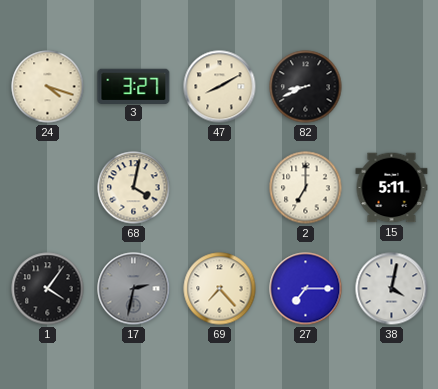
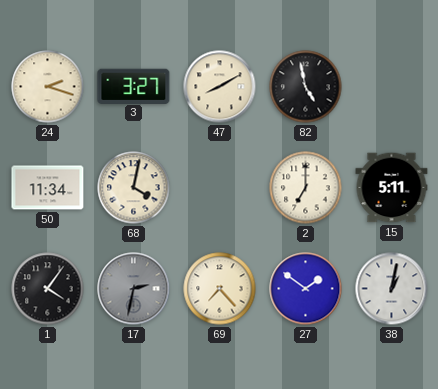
24: 4:18 -> 2:18
82: 8:41 -> 4:58
50: none -> 11:34
27: 7:15 -> 1:51
38: 4:02 -> 1:02
